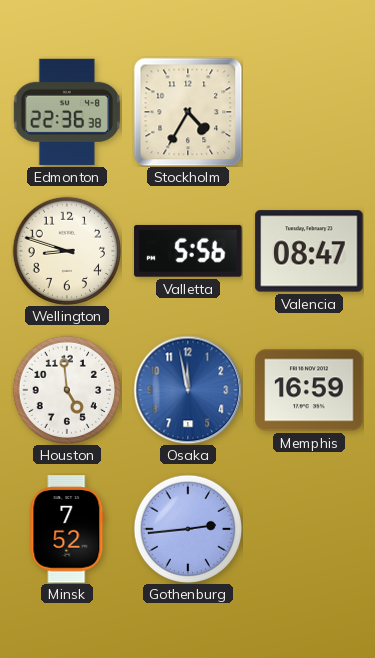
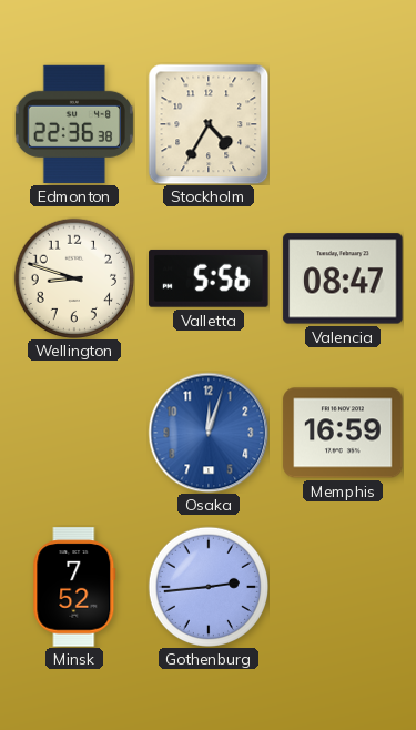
Houston: 4:59 -> none
Osaka: 11:58 -> 12:03
